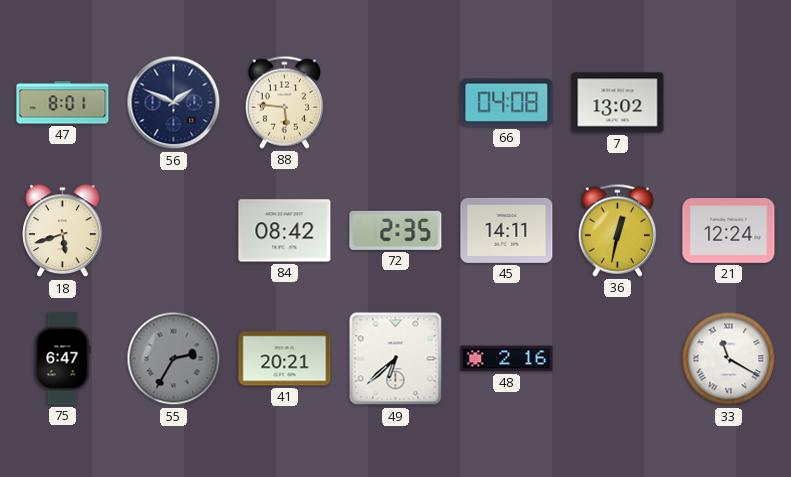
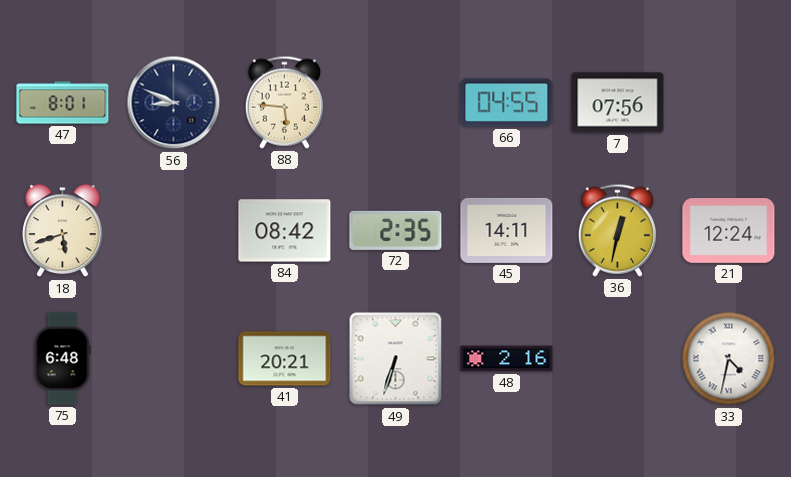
56: 1:49 -> 8:49
66: 04:08 -> 04:55
7: 13:02 -> 07:56
75: 6:47 -> 6:48
55: 2:35 -> none
49: 6:38 -> 6:33
33: 11:20 -> 4:32
